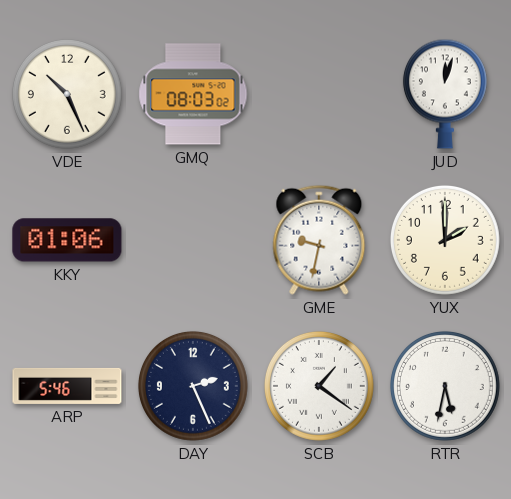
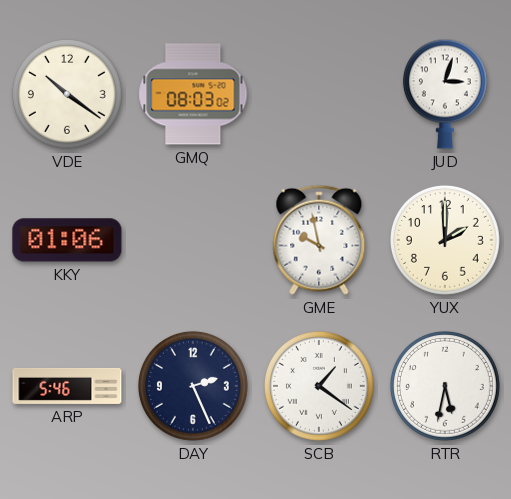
VDE: 10:26 -> 10:21
JUD: 12:03 -> 3:03
GME: 9:32 -> 9:58
